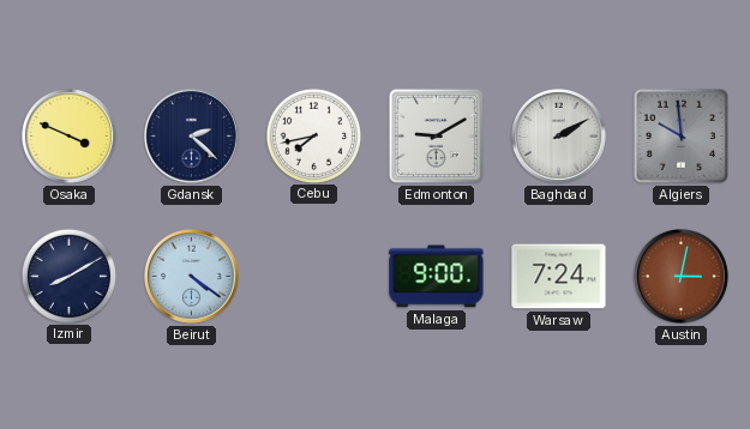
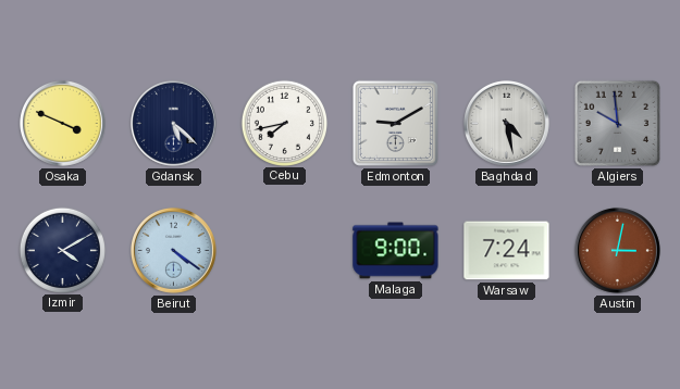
Gdansk: 2:22 -> 5:22
Baghdad: 2:10 -> 4:28
Izmir: 8:10 -> 4:10
